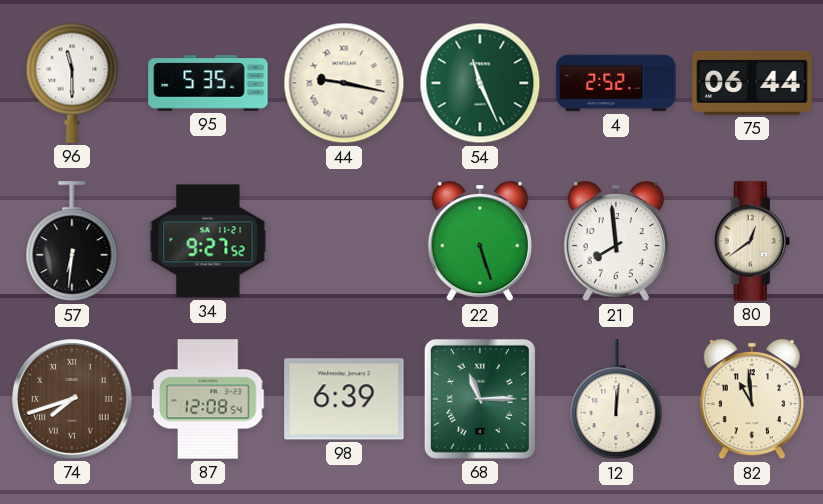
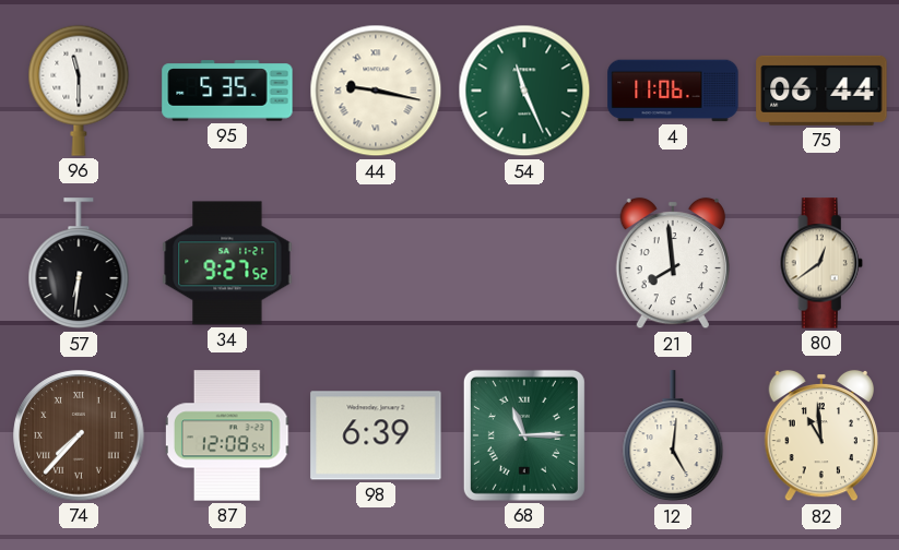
4: 2:52 -> 11:06
22: 5:27 -> none
74: 7:42 -> 7:37
12: 12:01 -> 5:01
